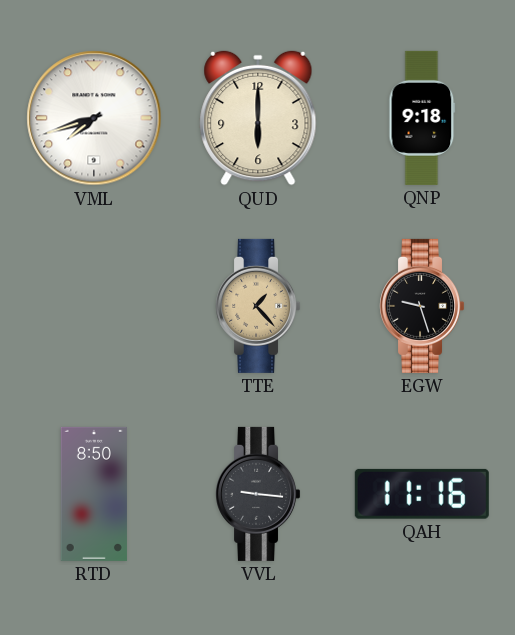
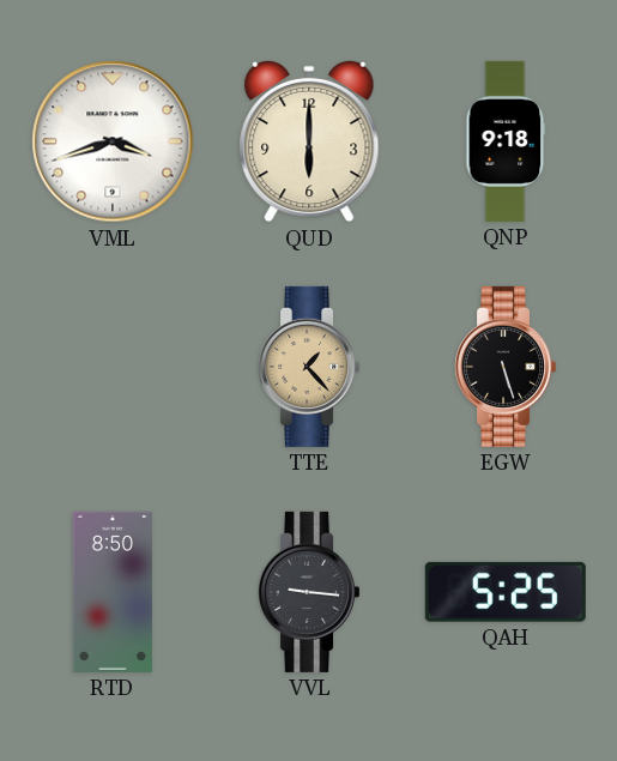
VML: 7:42 -> 3:42
EGW: 9:27 -> 5:27
QAH: 11:16 -> 5:25
